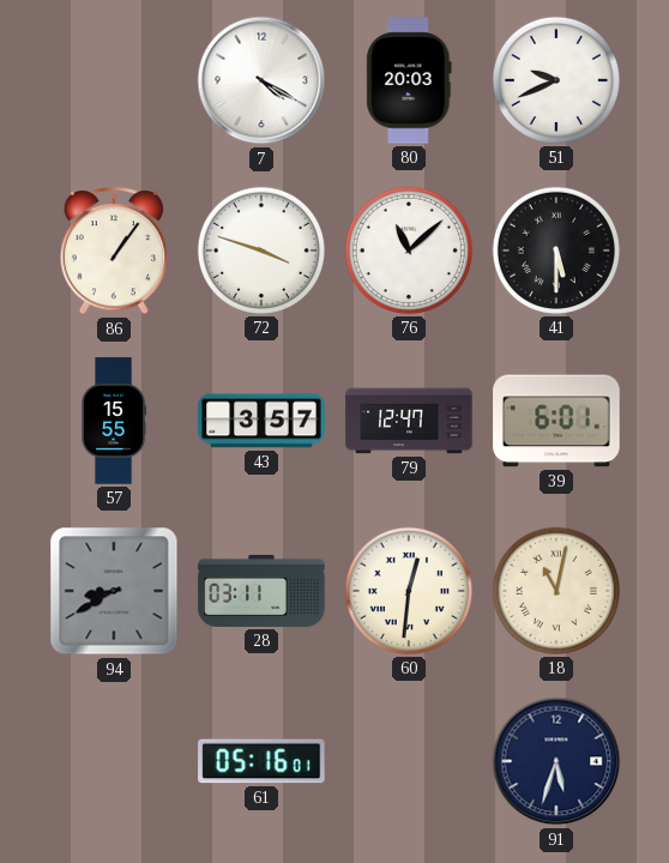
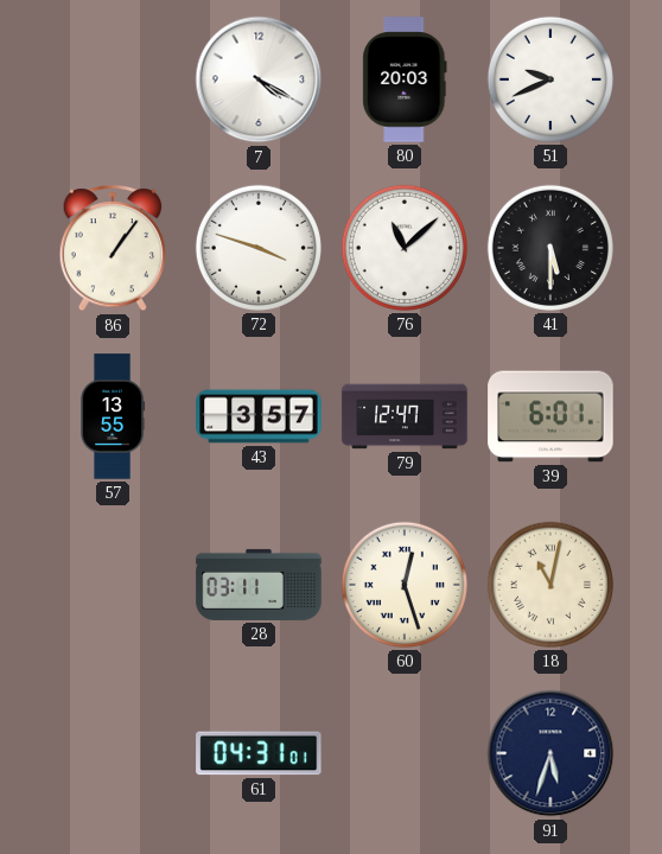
57: 15:55 -> 13:55
94: 8:40 -> none
60: 12:31 -> 12:27
61: 05:16 -> 04:31
